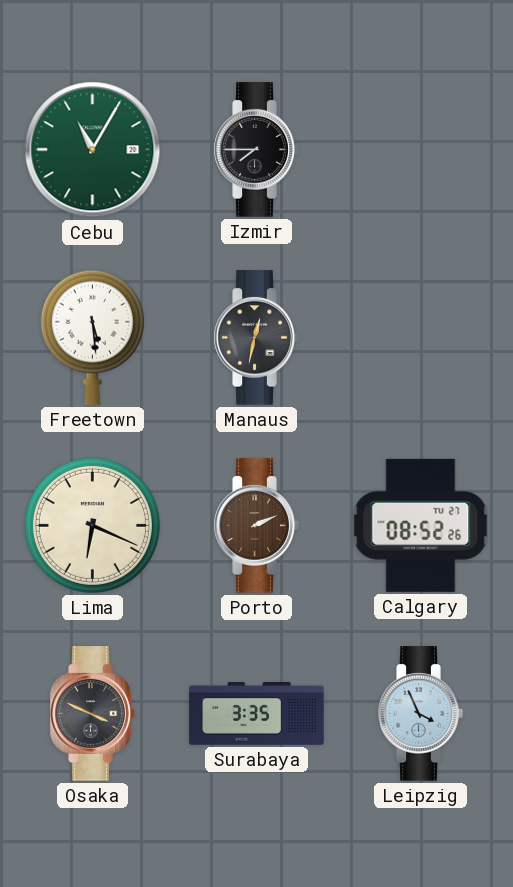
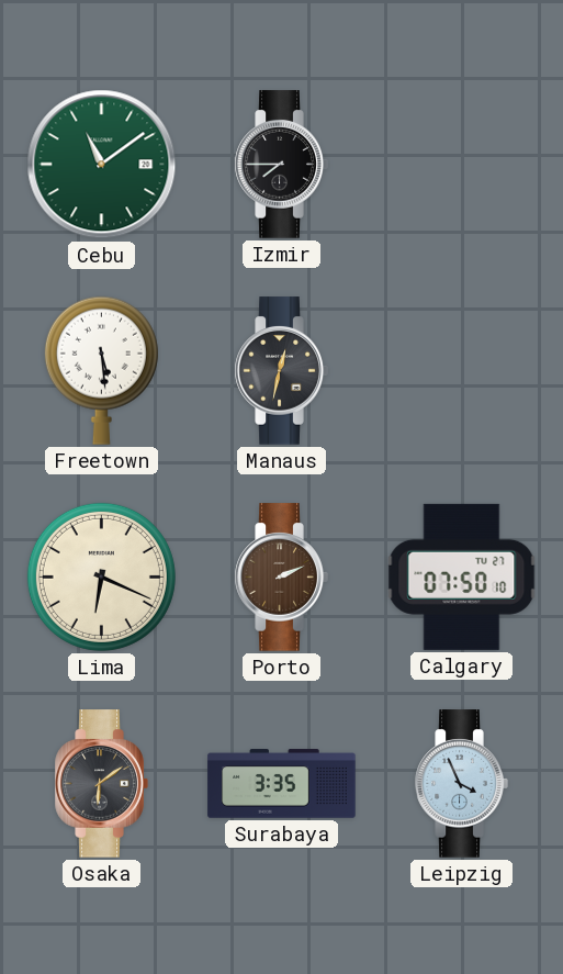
Cebu: 11:05 -> 11:09
Calgary: 08:52 -> 07:50
Osaka: 3:49 -> 6:09
